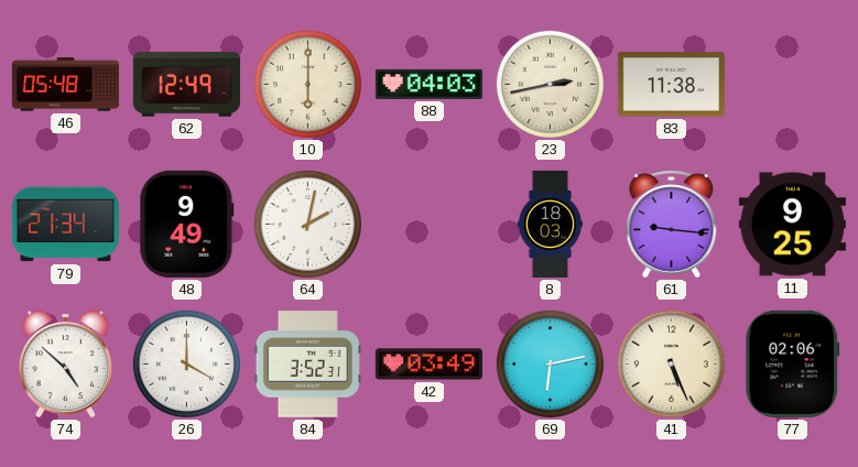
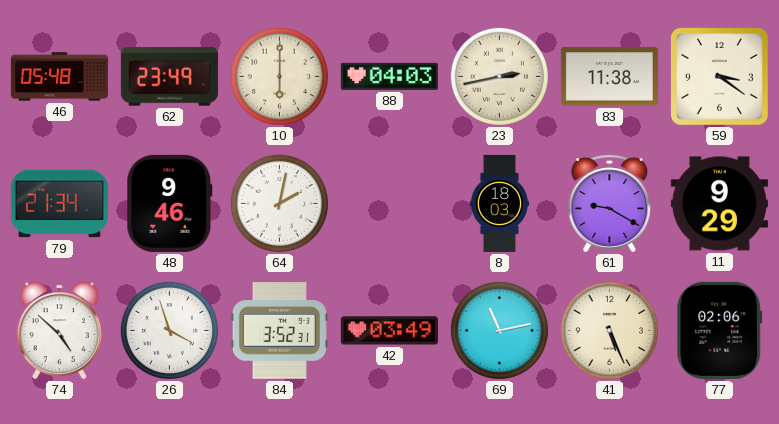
62: 12:49 -> 23:49
59: none -> 3:21
48: 9:49 -> 9:46
61: 9:16 -> 9:20
11: 9:25 -> 9:29
26: 4:00 -> 3:57
69: 6:13 -> 11:13
